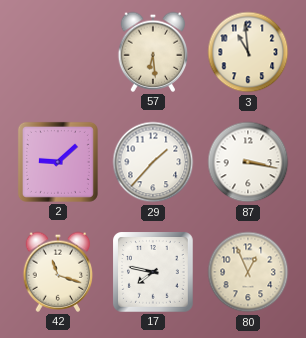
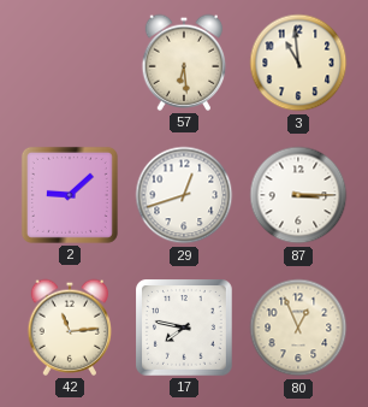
29: 1:37 -> 12:42
87: 3:17 -> 3:15
42: 11:18 -> 11:14
